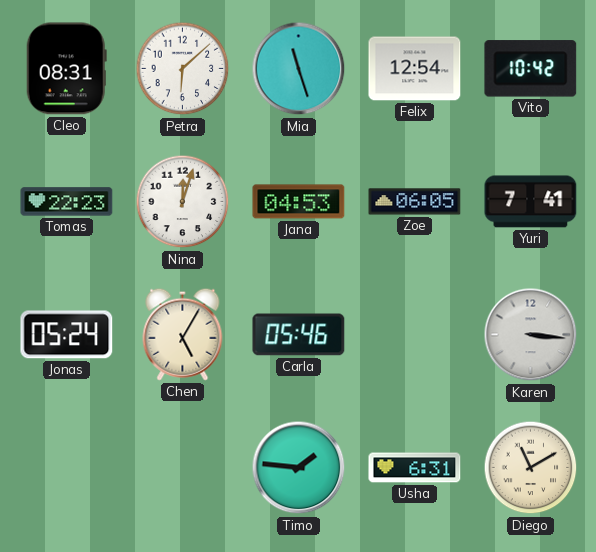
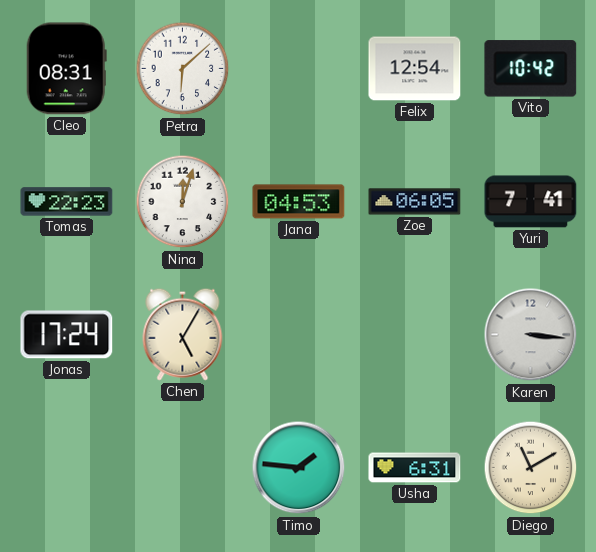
Mia: 11:27 -> none
Jonas: 05:24 -> 17:24
Carla: 05:46 -> none
